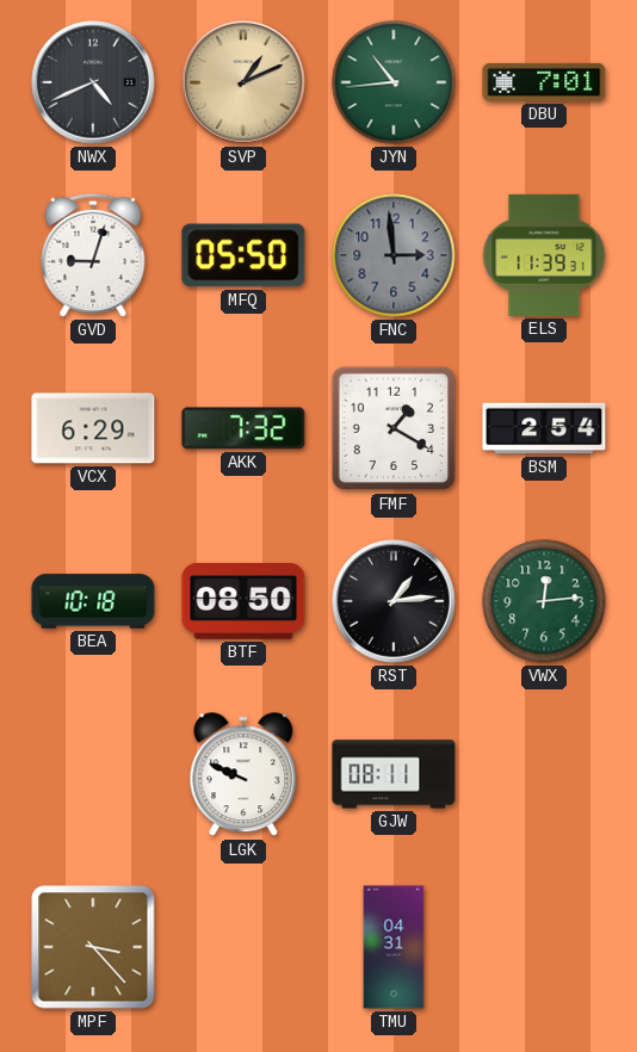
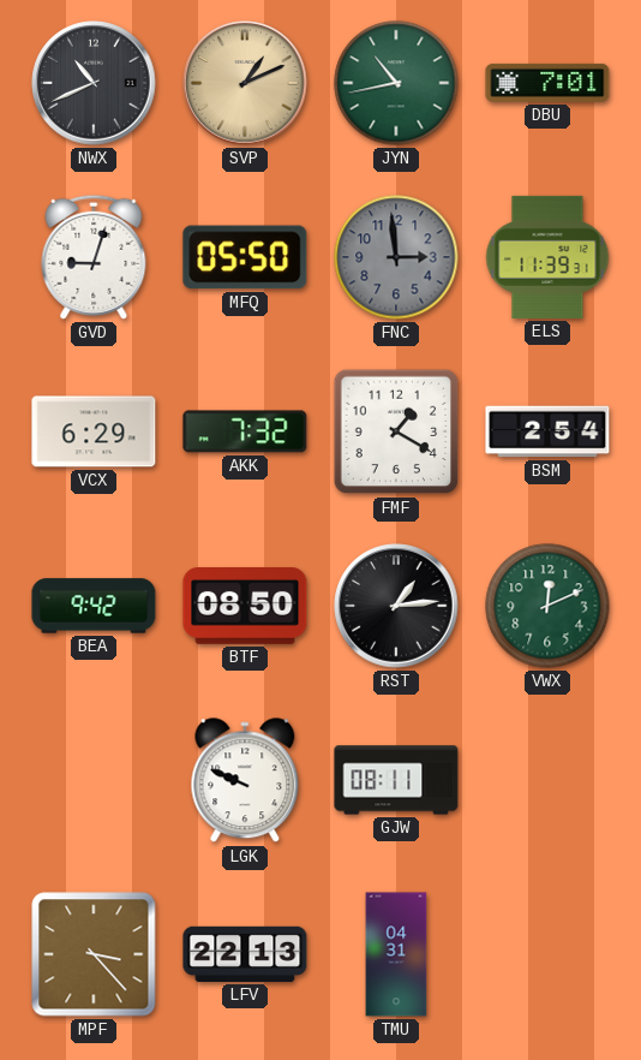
NWX: 4:41 -> 10:41
JYN: 10:44 -> 10:43
BEA: 10:18 -> 9:42
VWX: 12:14 -> 12:11
LFV: none -> 22:13
